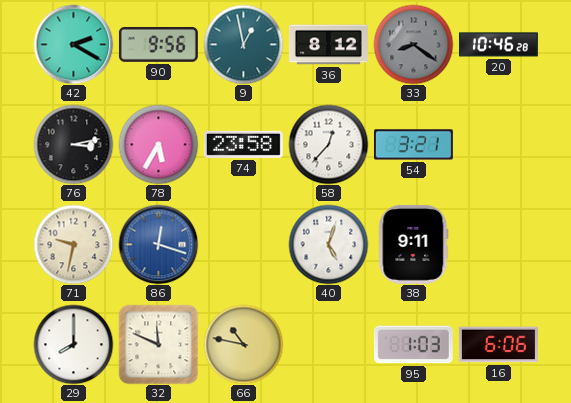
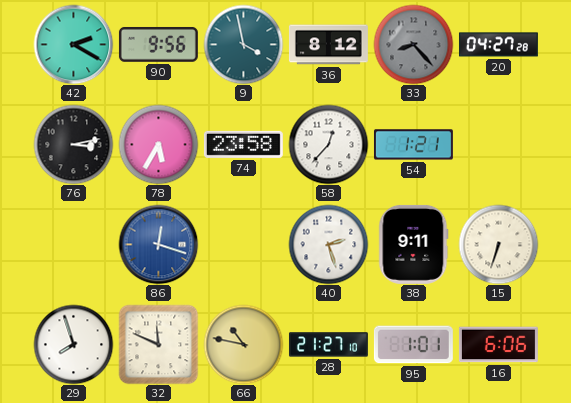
9: 12:58 -> 3:58
33: 8:21 -> 8:23
20: 10:46 -> 04:27
54: 3:21 -> 1:21
71: 9:32 -> none
40: 5:03 -> 2:27
15: none -> 6:33
29: 8:00 -> 7:57
28: none -> 21:27
95: 1:03 -> 1:01
